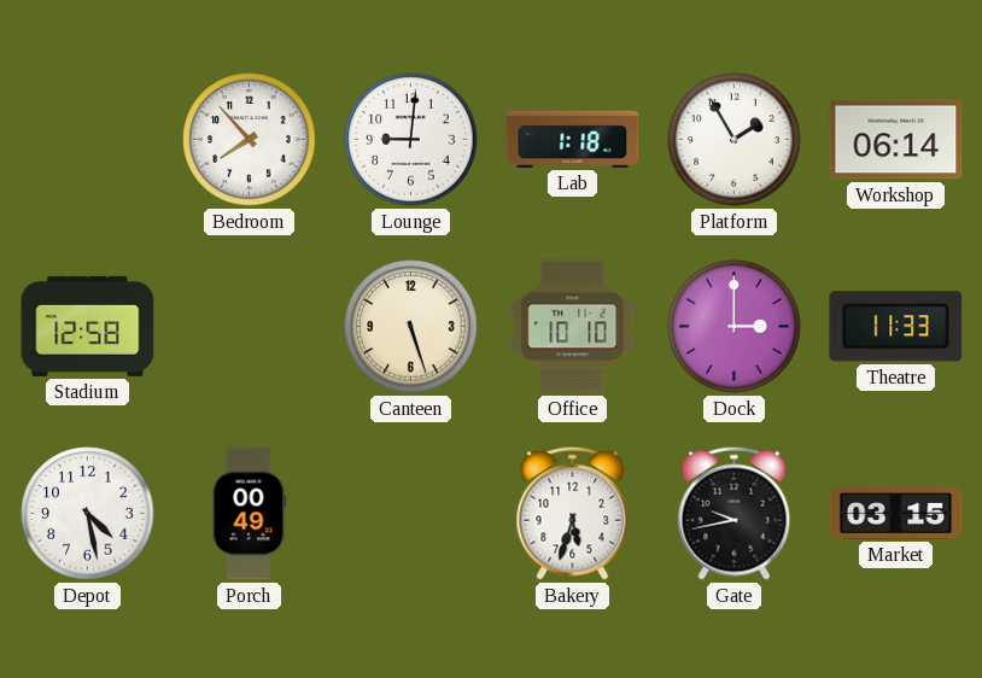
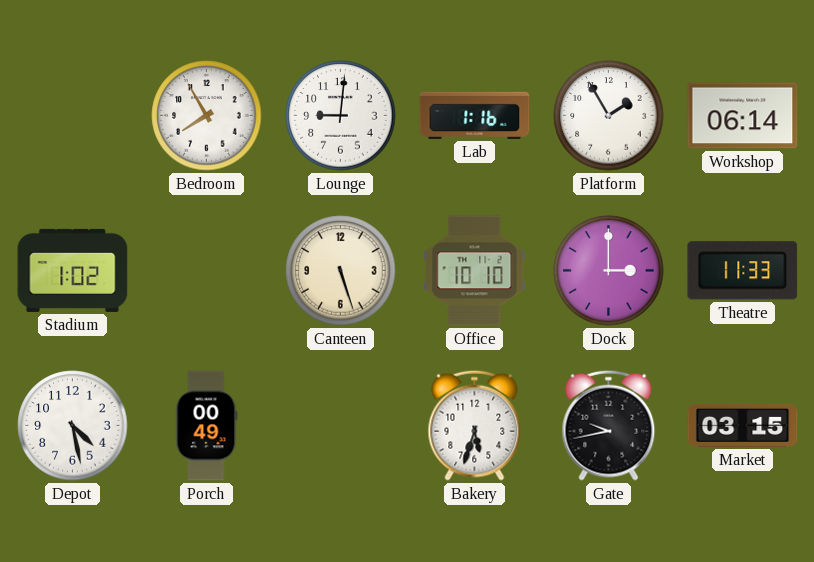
Bedroom: 7:53 -> 7:55
Lab: 1:18 -> 1:16
Stadium: 12:58 -> 1:02
